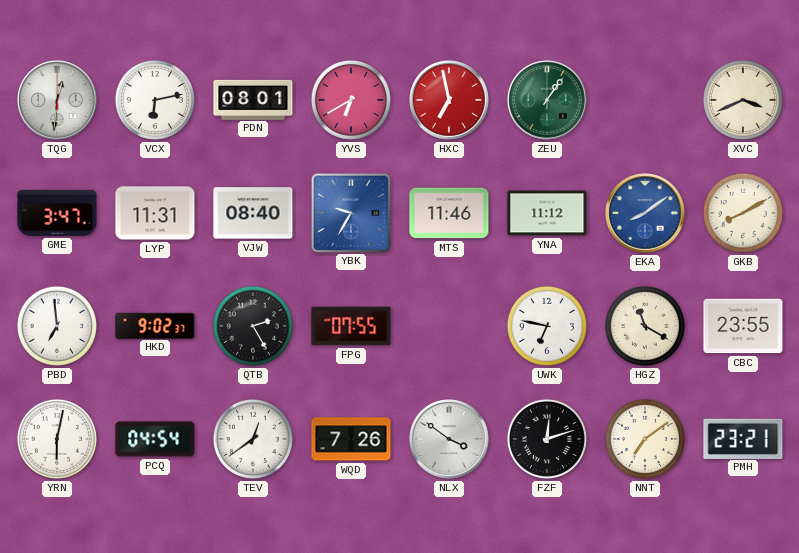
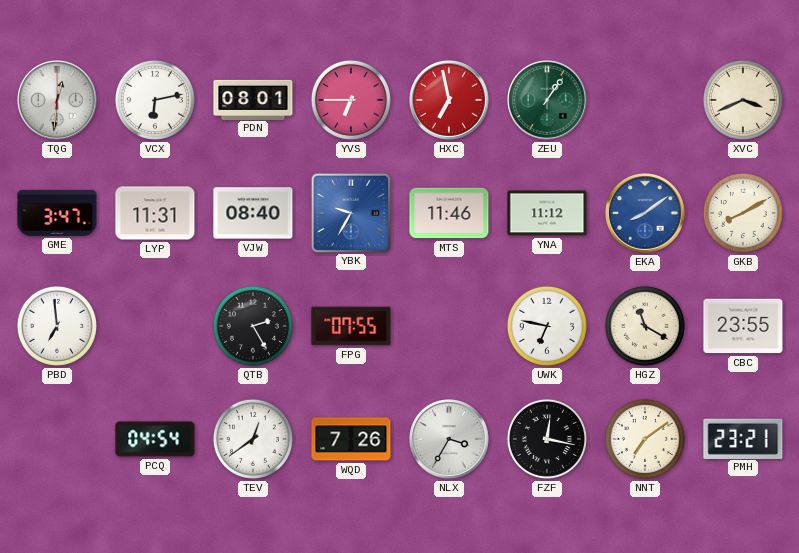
YVS: 6:40 -> 6:45
HKD: 9:02 -> none
YRN: 6:02 -> none
NLX: 3:51 -> 3:35
FZF: 12:12 -> 12:17
